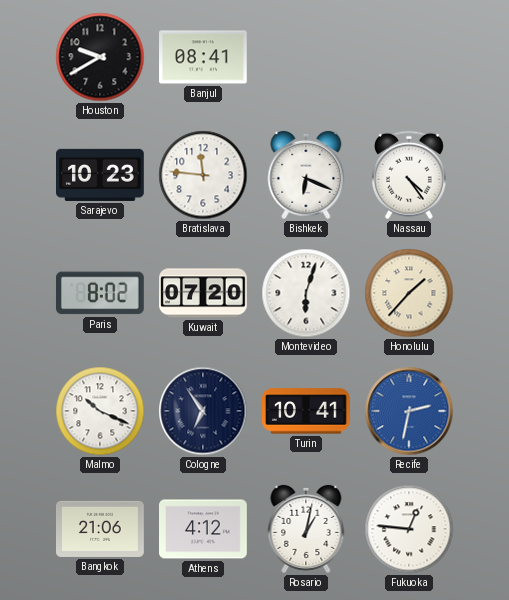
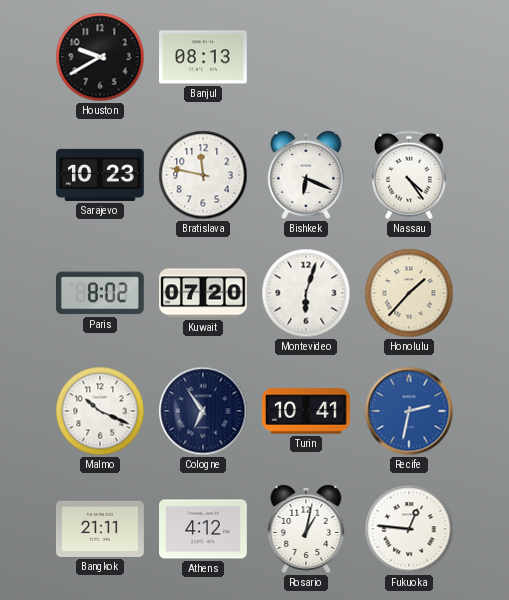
Banjul: 08:41 -> 08:13
Bratislava: 11:46 -> 11:47
Bangkok: 21:06 -> 21:11
